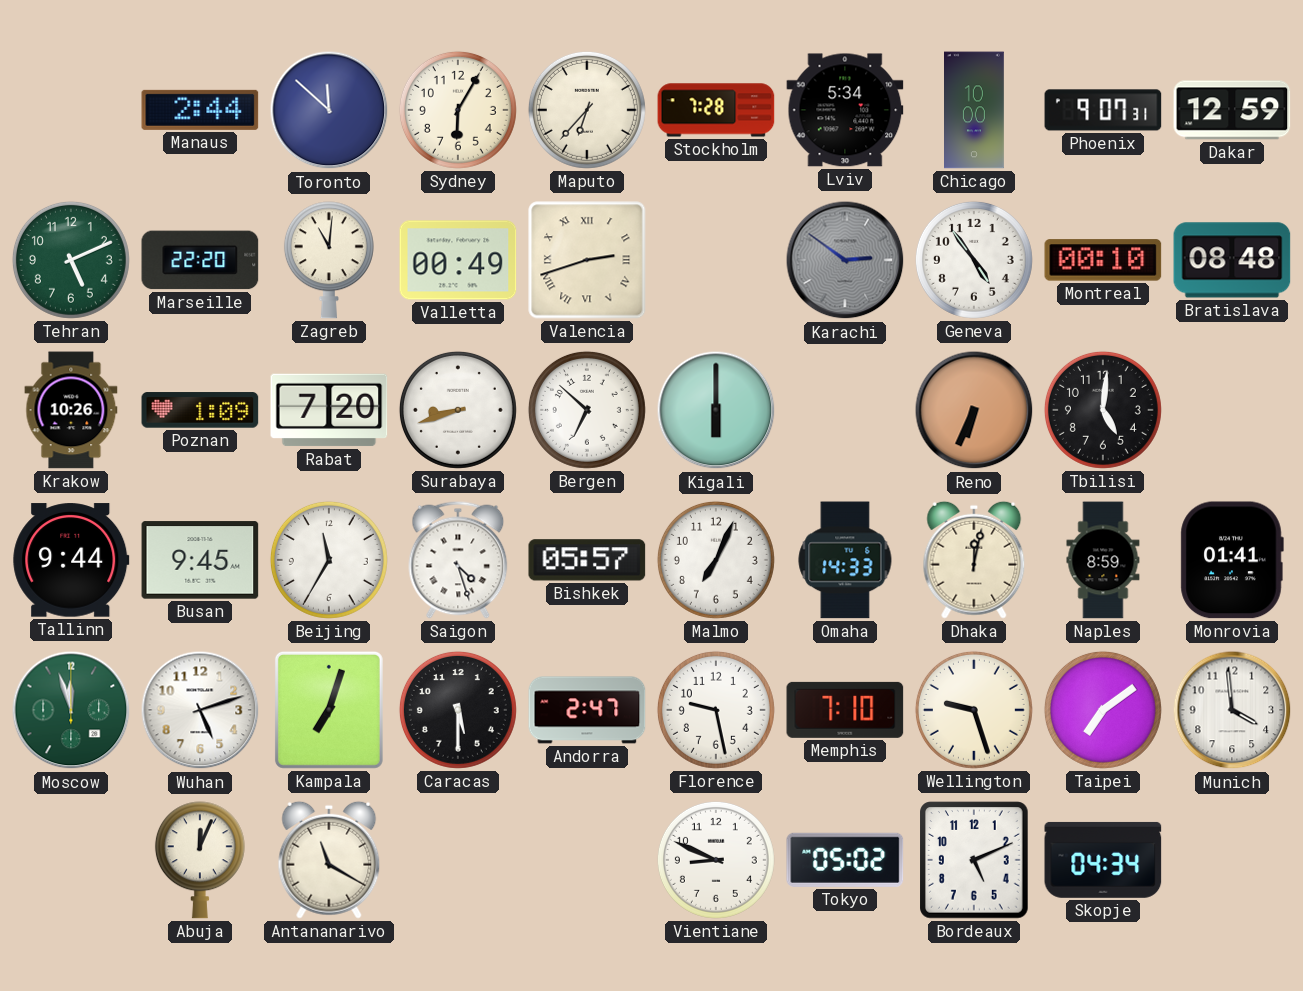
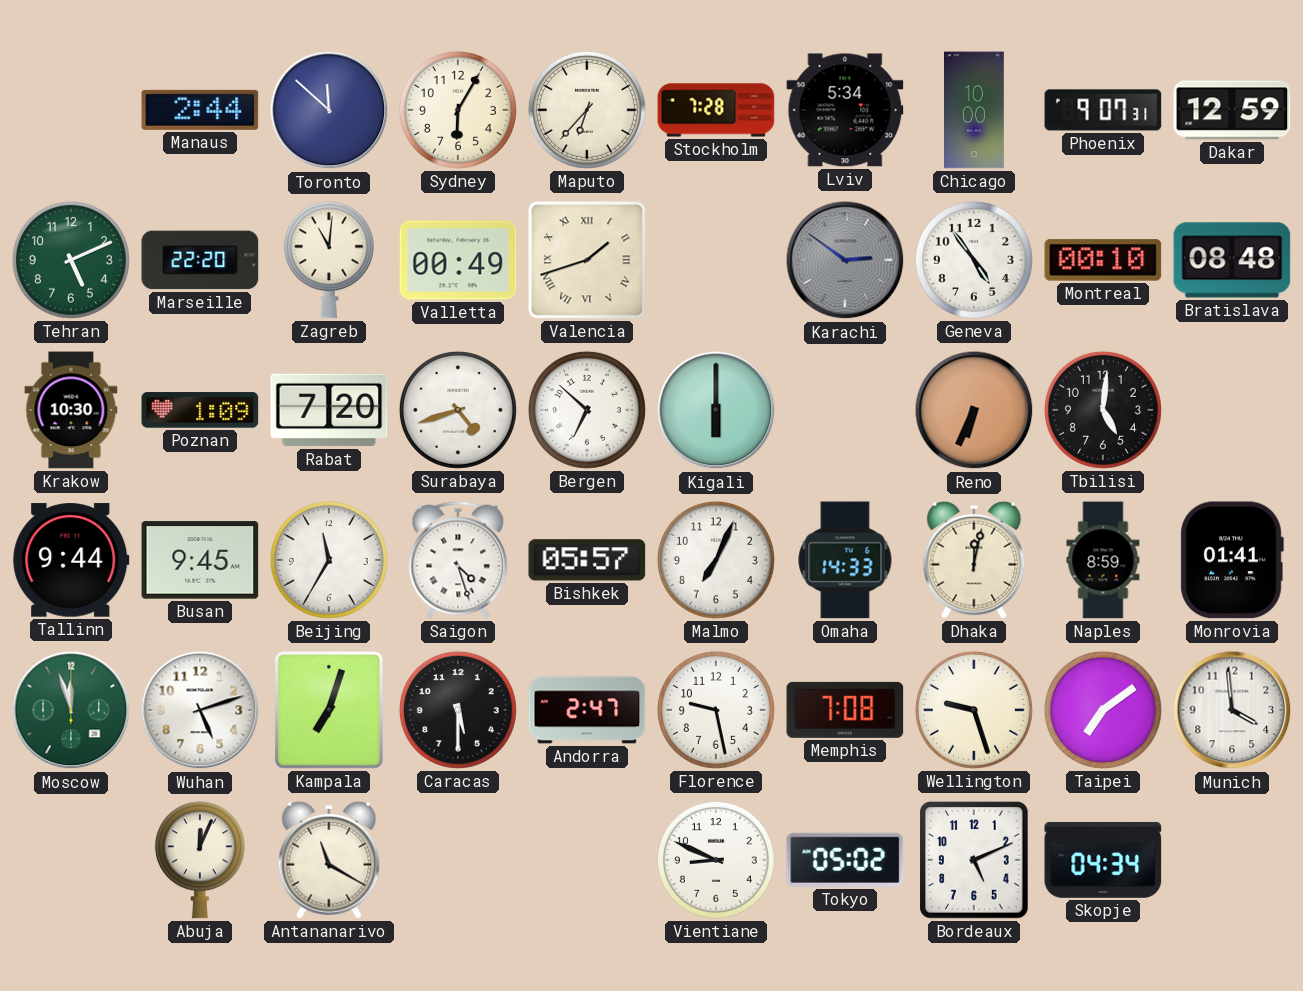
Valencia: 2:42 -> 1:42
Krakow: 10:26 -> 10:30
Surabaya: 8:42 -> 4:42
Memphis: 7:10 -> 7:08
